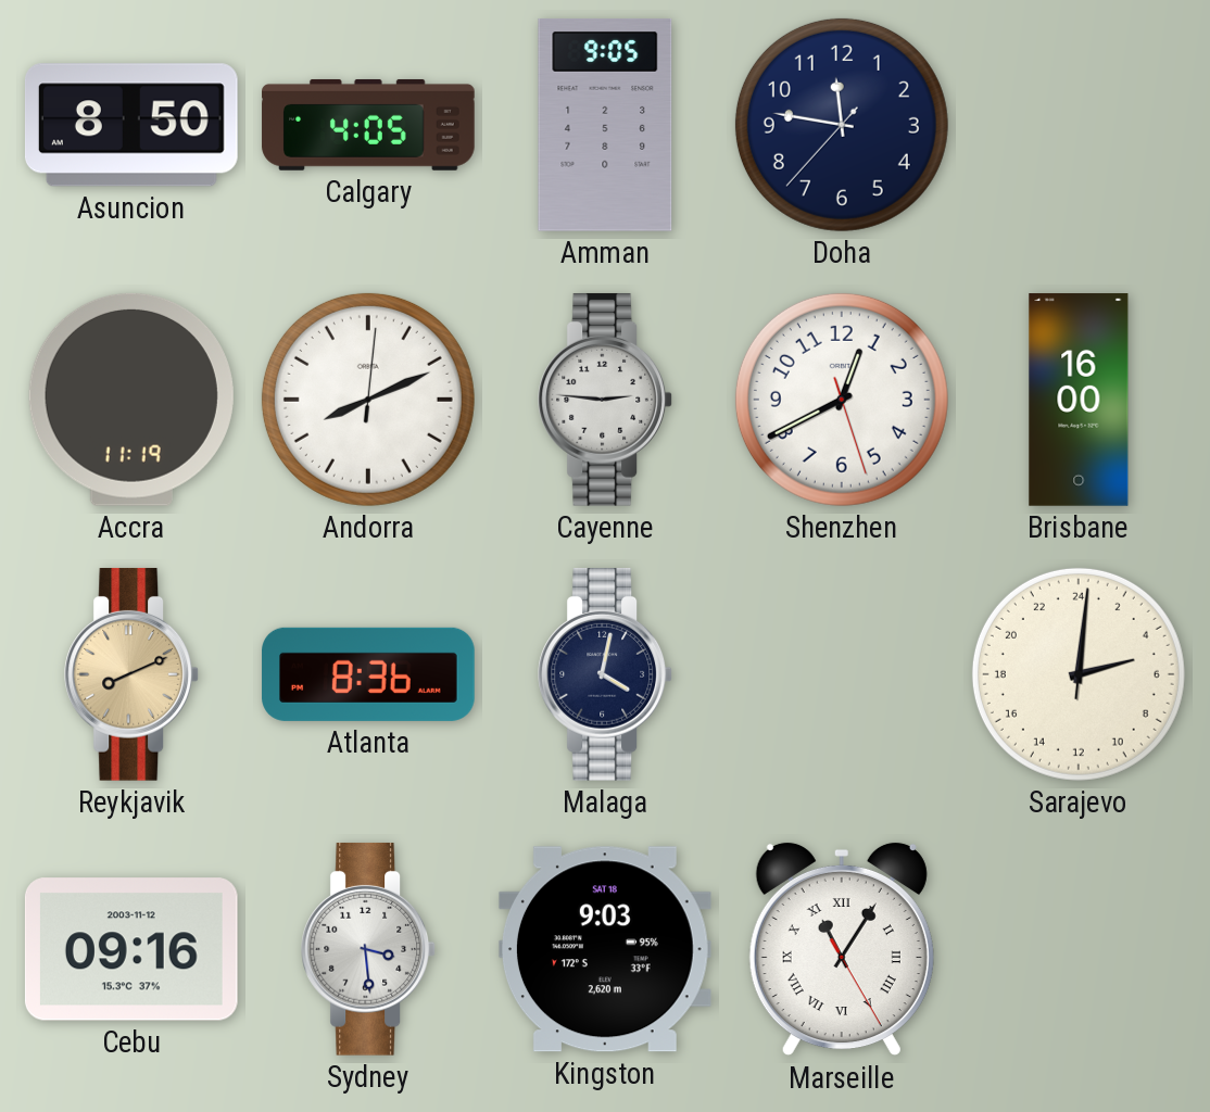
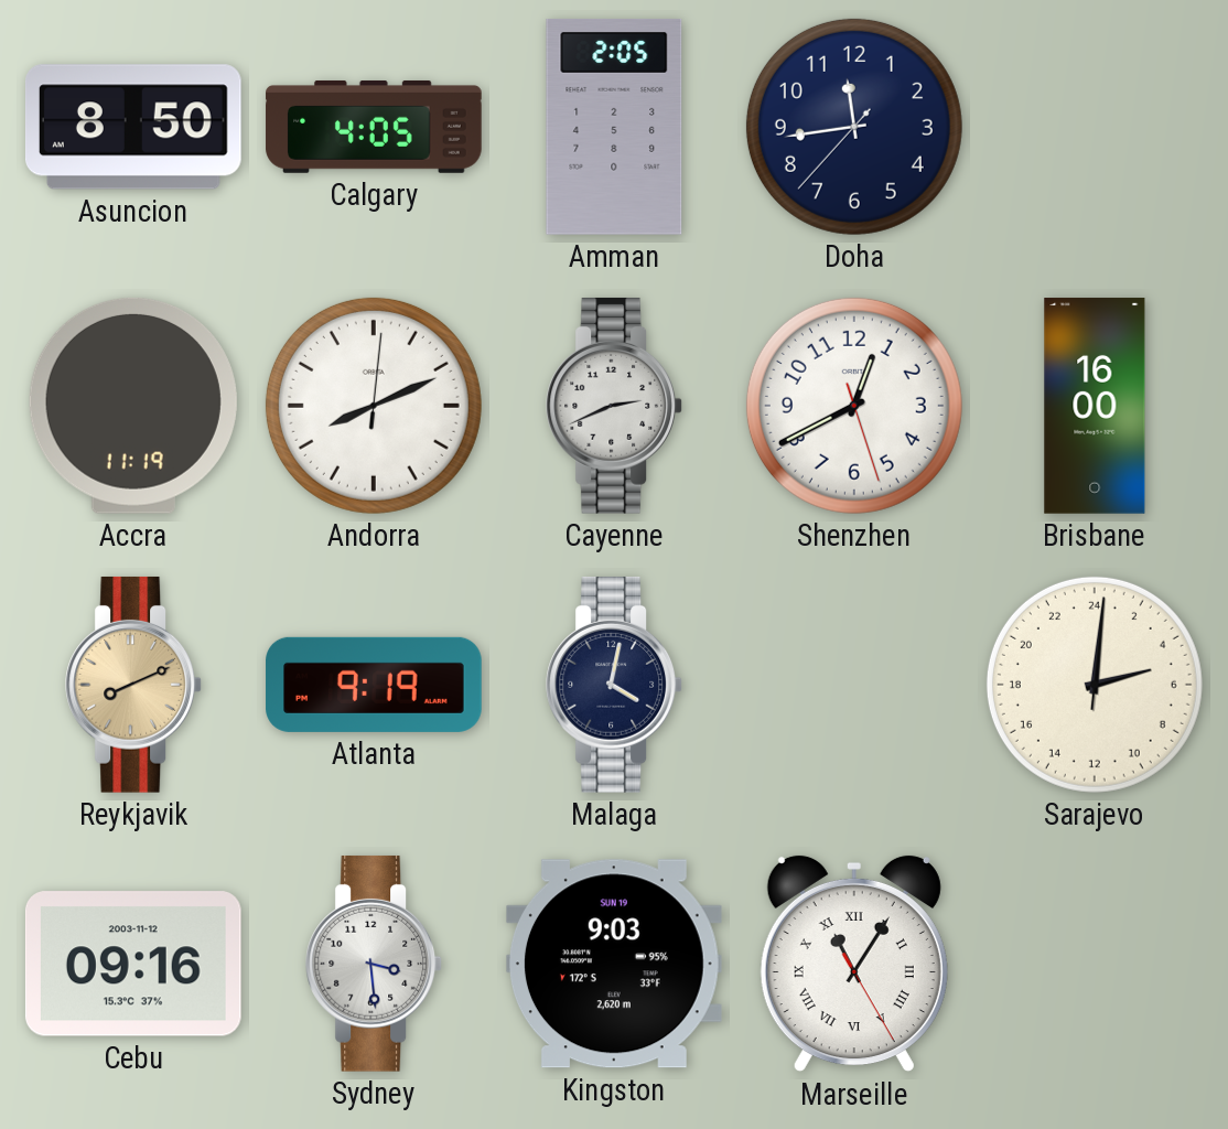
Amman: 9:05 -> 2:05
Doha: 11:46 -> 11:43
Cayenne: 2:46 -> 2:41
Atlanta: 8:36 -> 9:19
Kingston date: SAT 18 -> SUN 19
